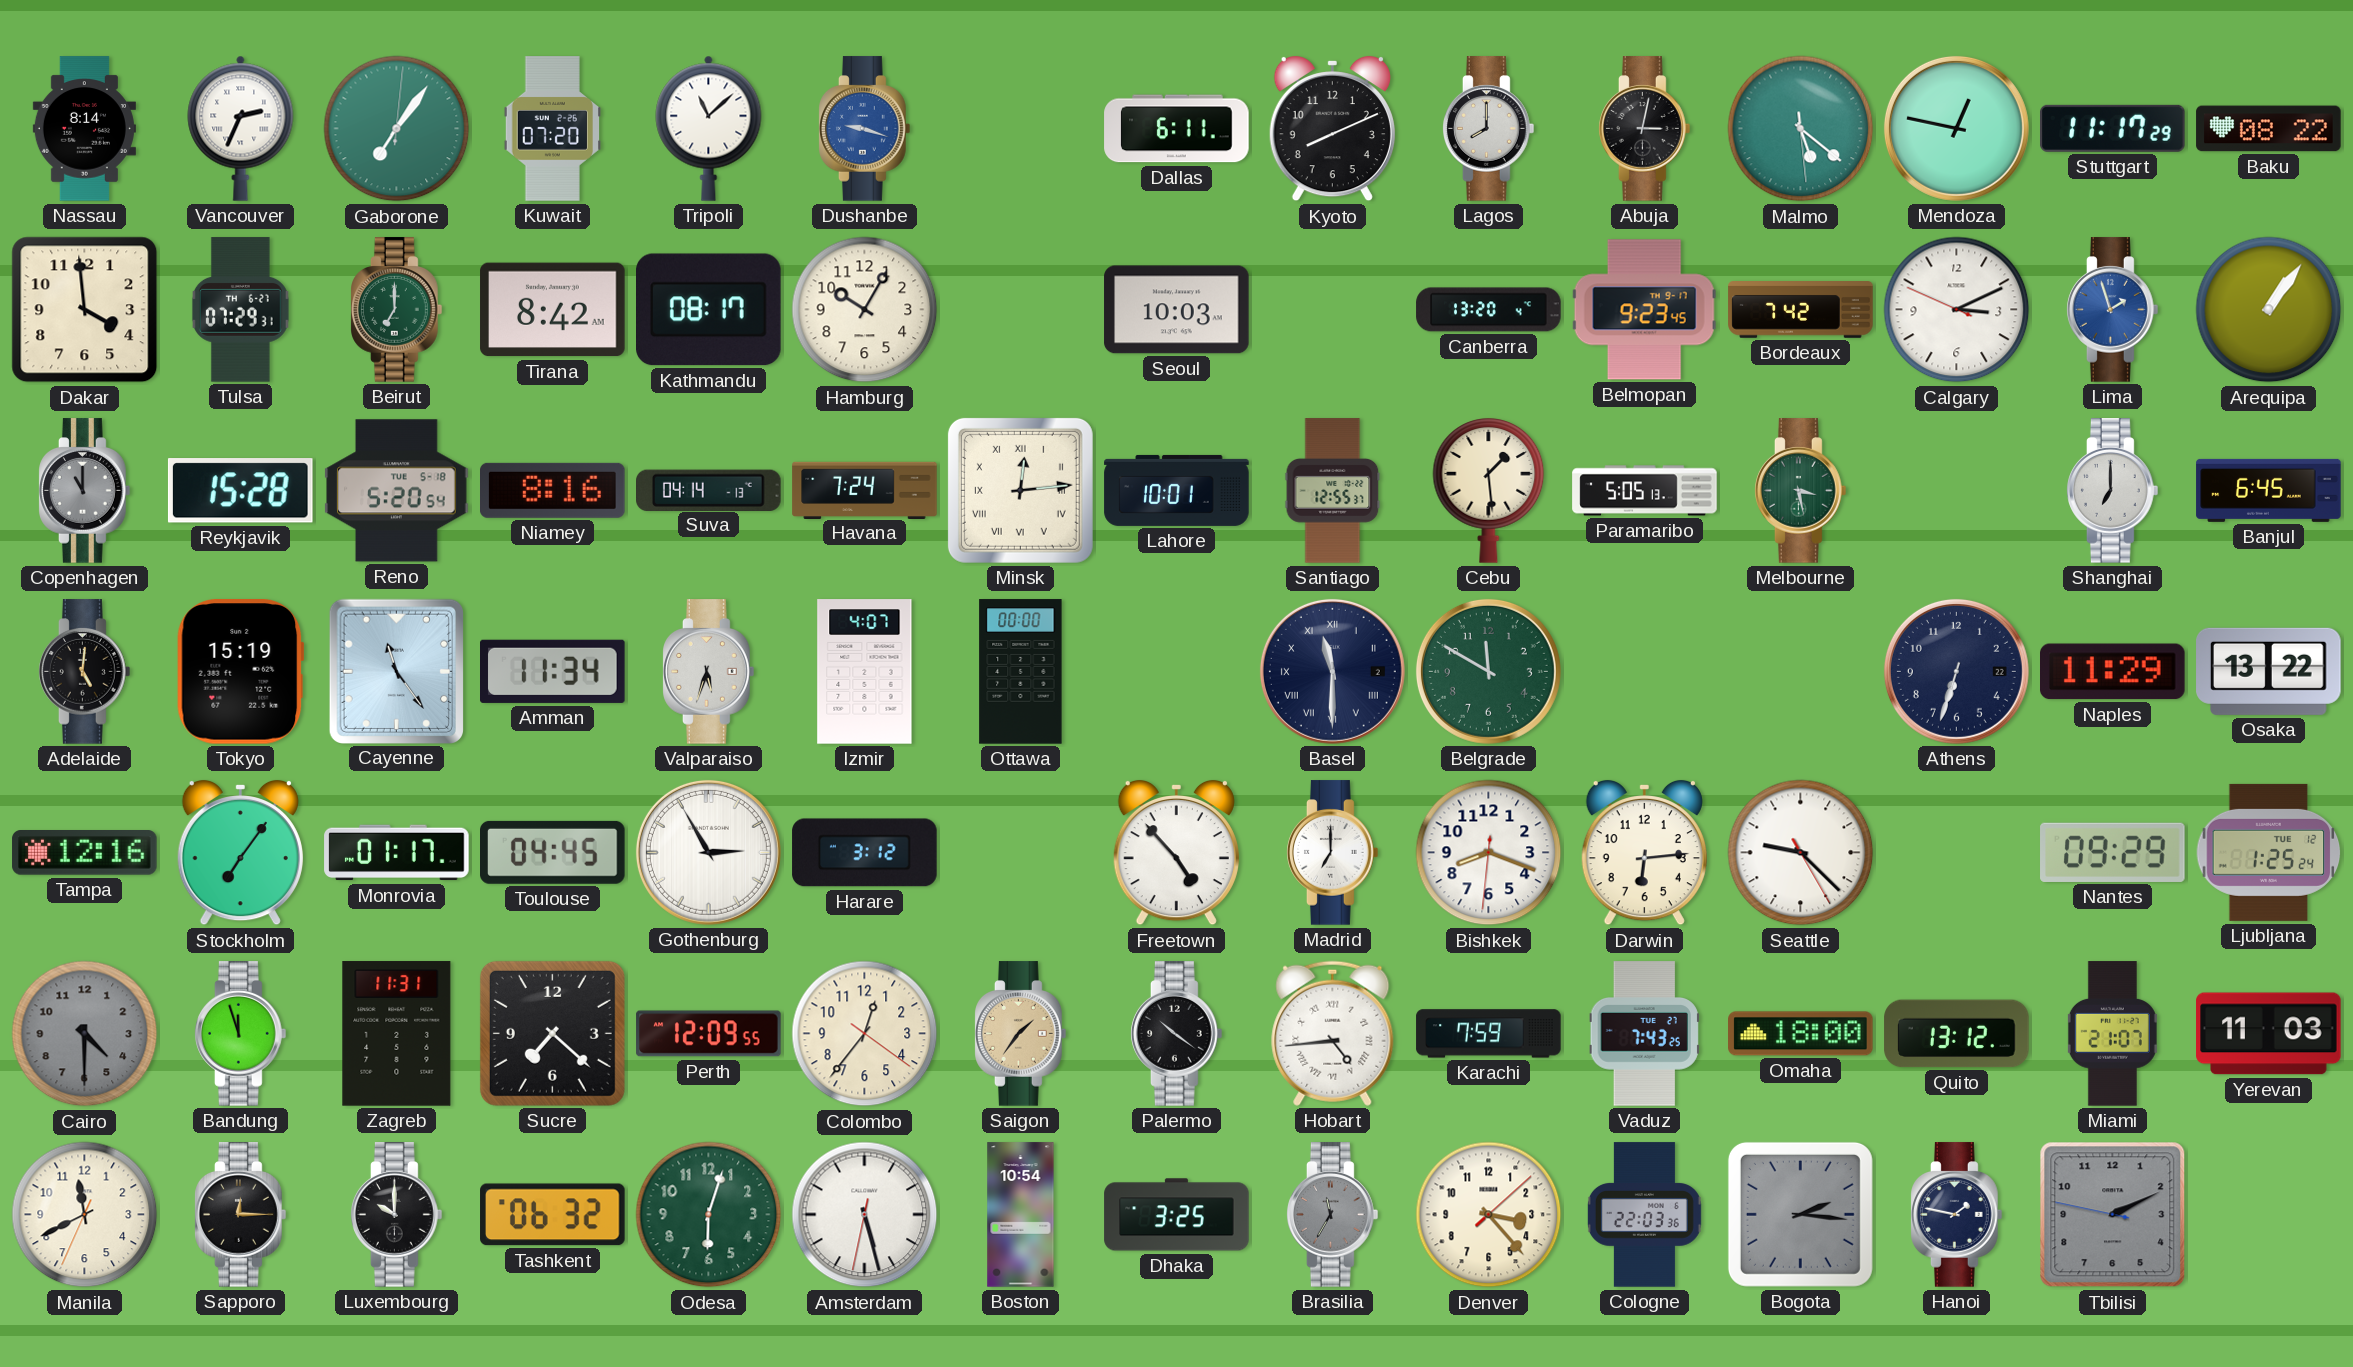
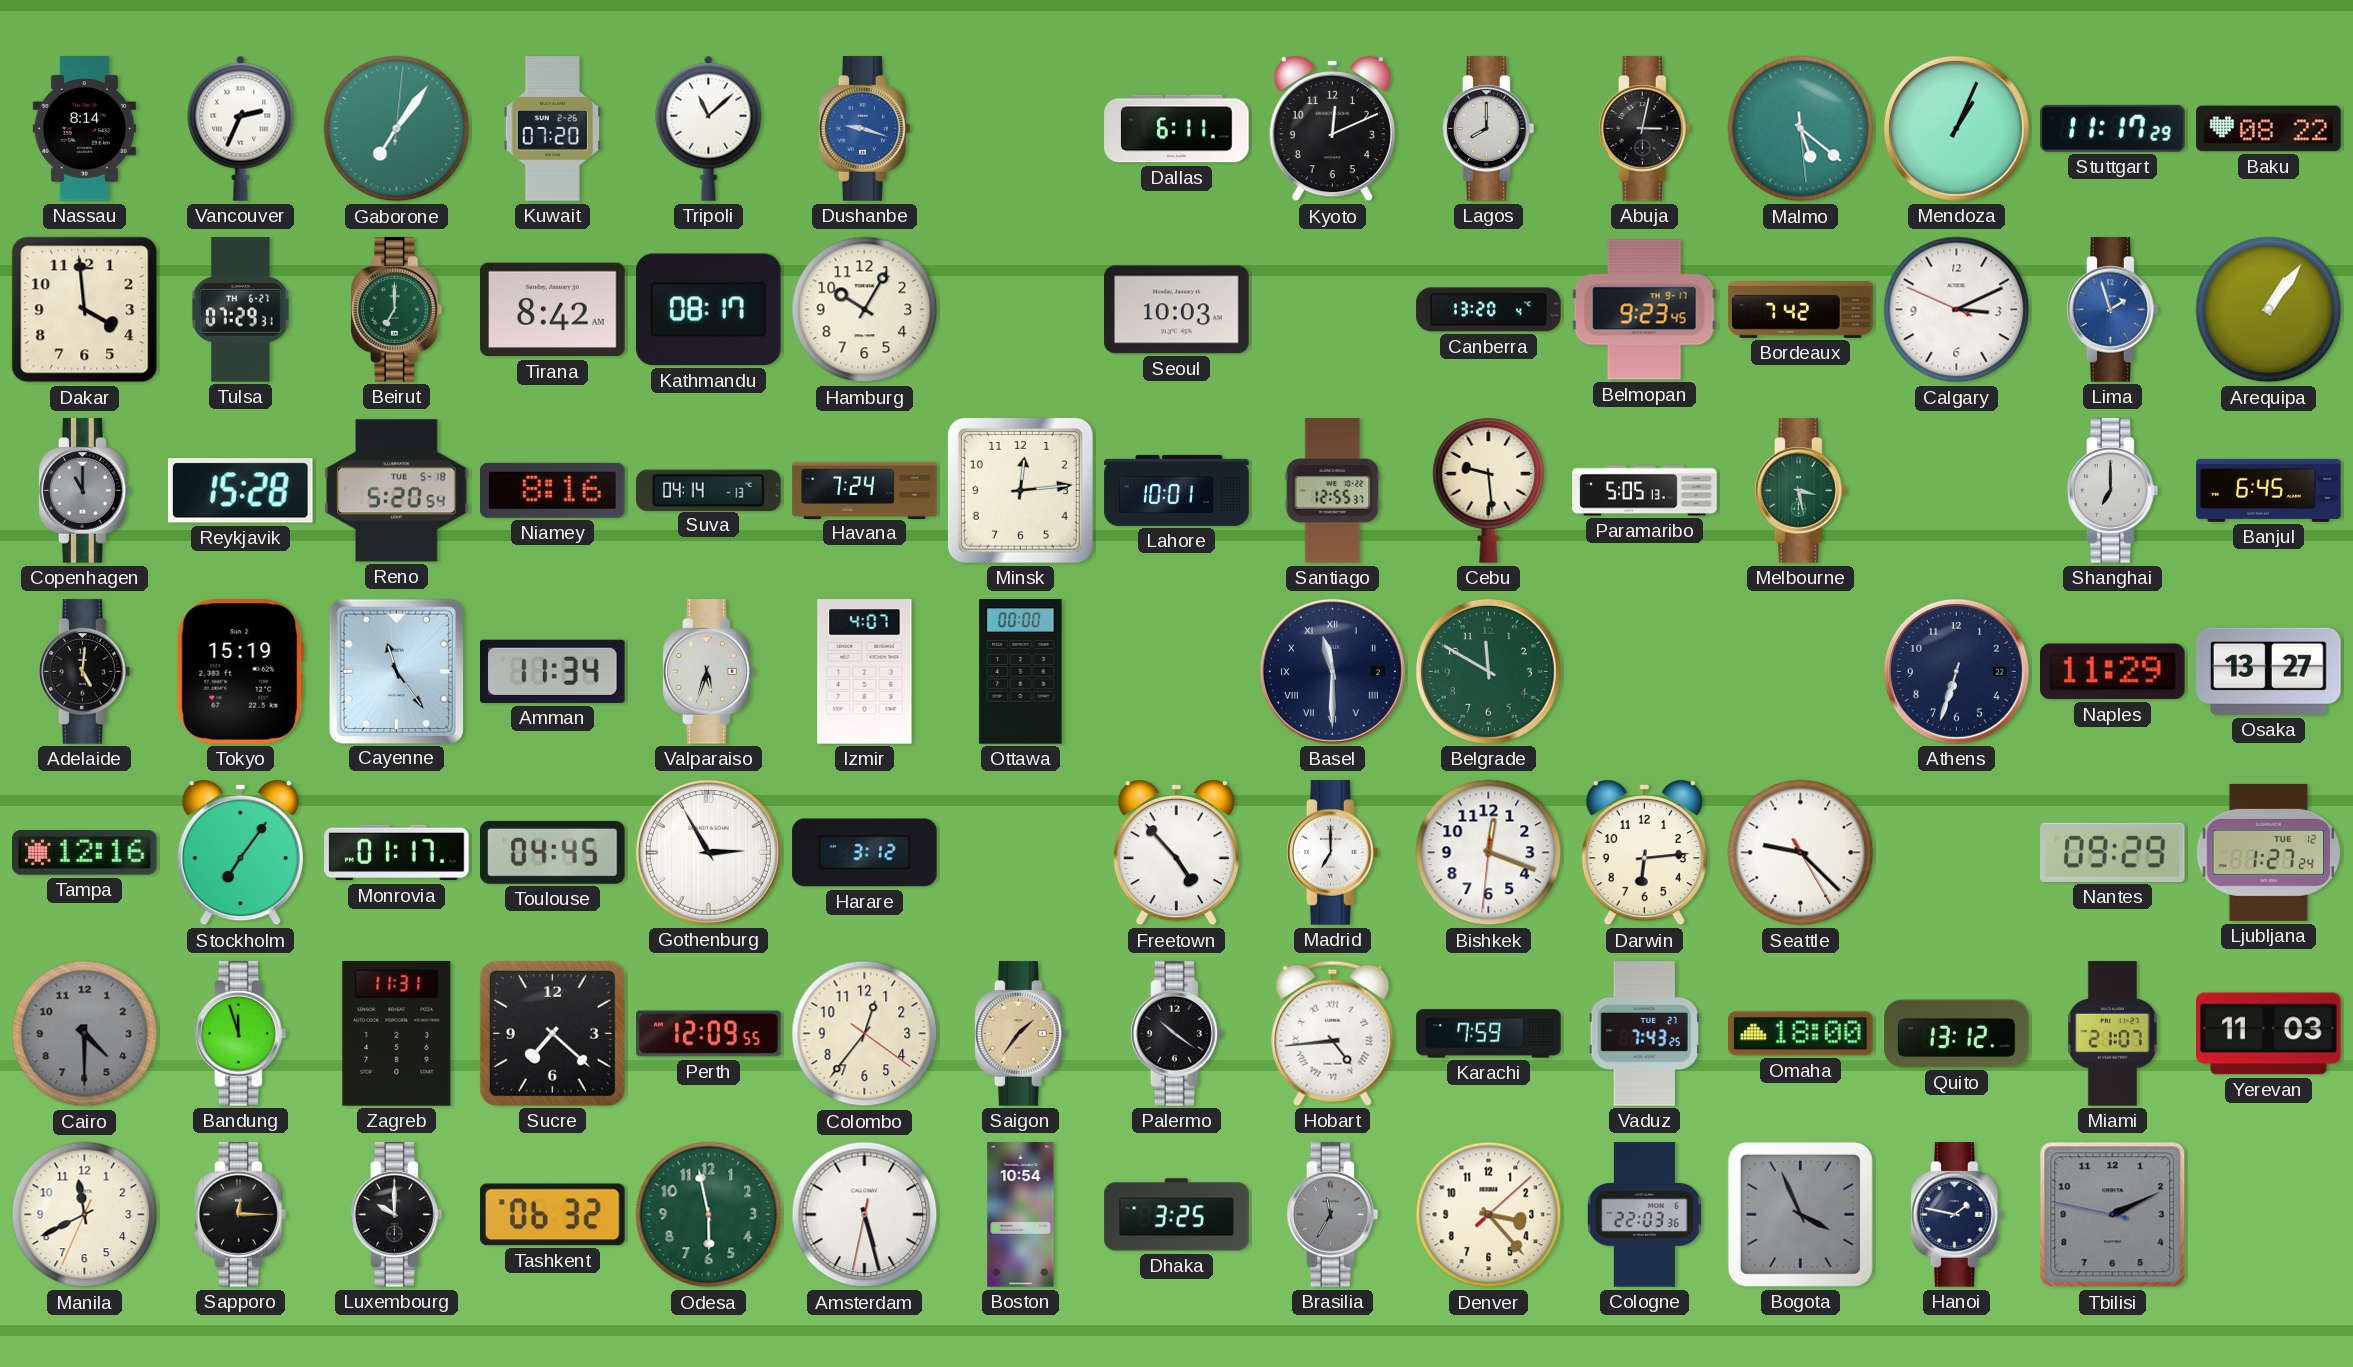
Kyoto: 8:11 -> 12:11
Mendoza: 12:47 -> 1:04
Minsk numerals: Roman -> Arabic
Cebu: 1:29 -> 9:29
Osaka: 13:22 -> 13:27
Bishkek: 8:18 -> 12:18
Ljubljana: 1:25 -> 1:27
Odesa: 6:03 -> 5:58
Bogota: 2:16 -> 3:56
